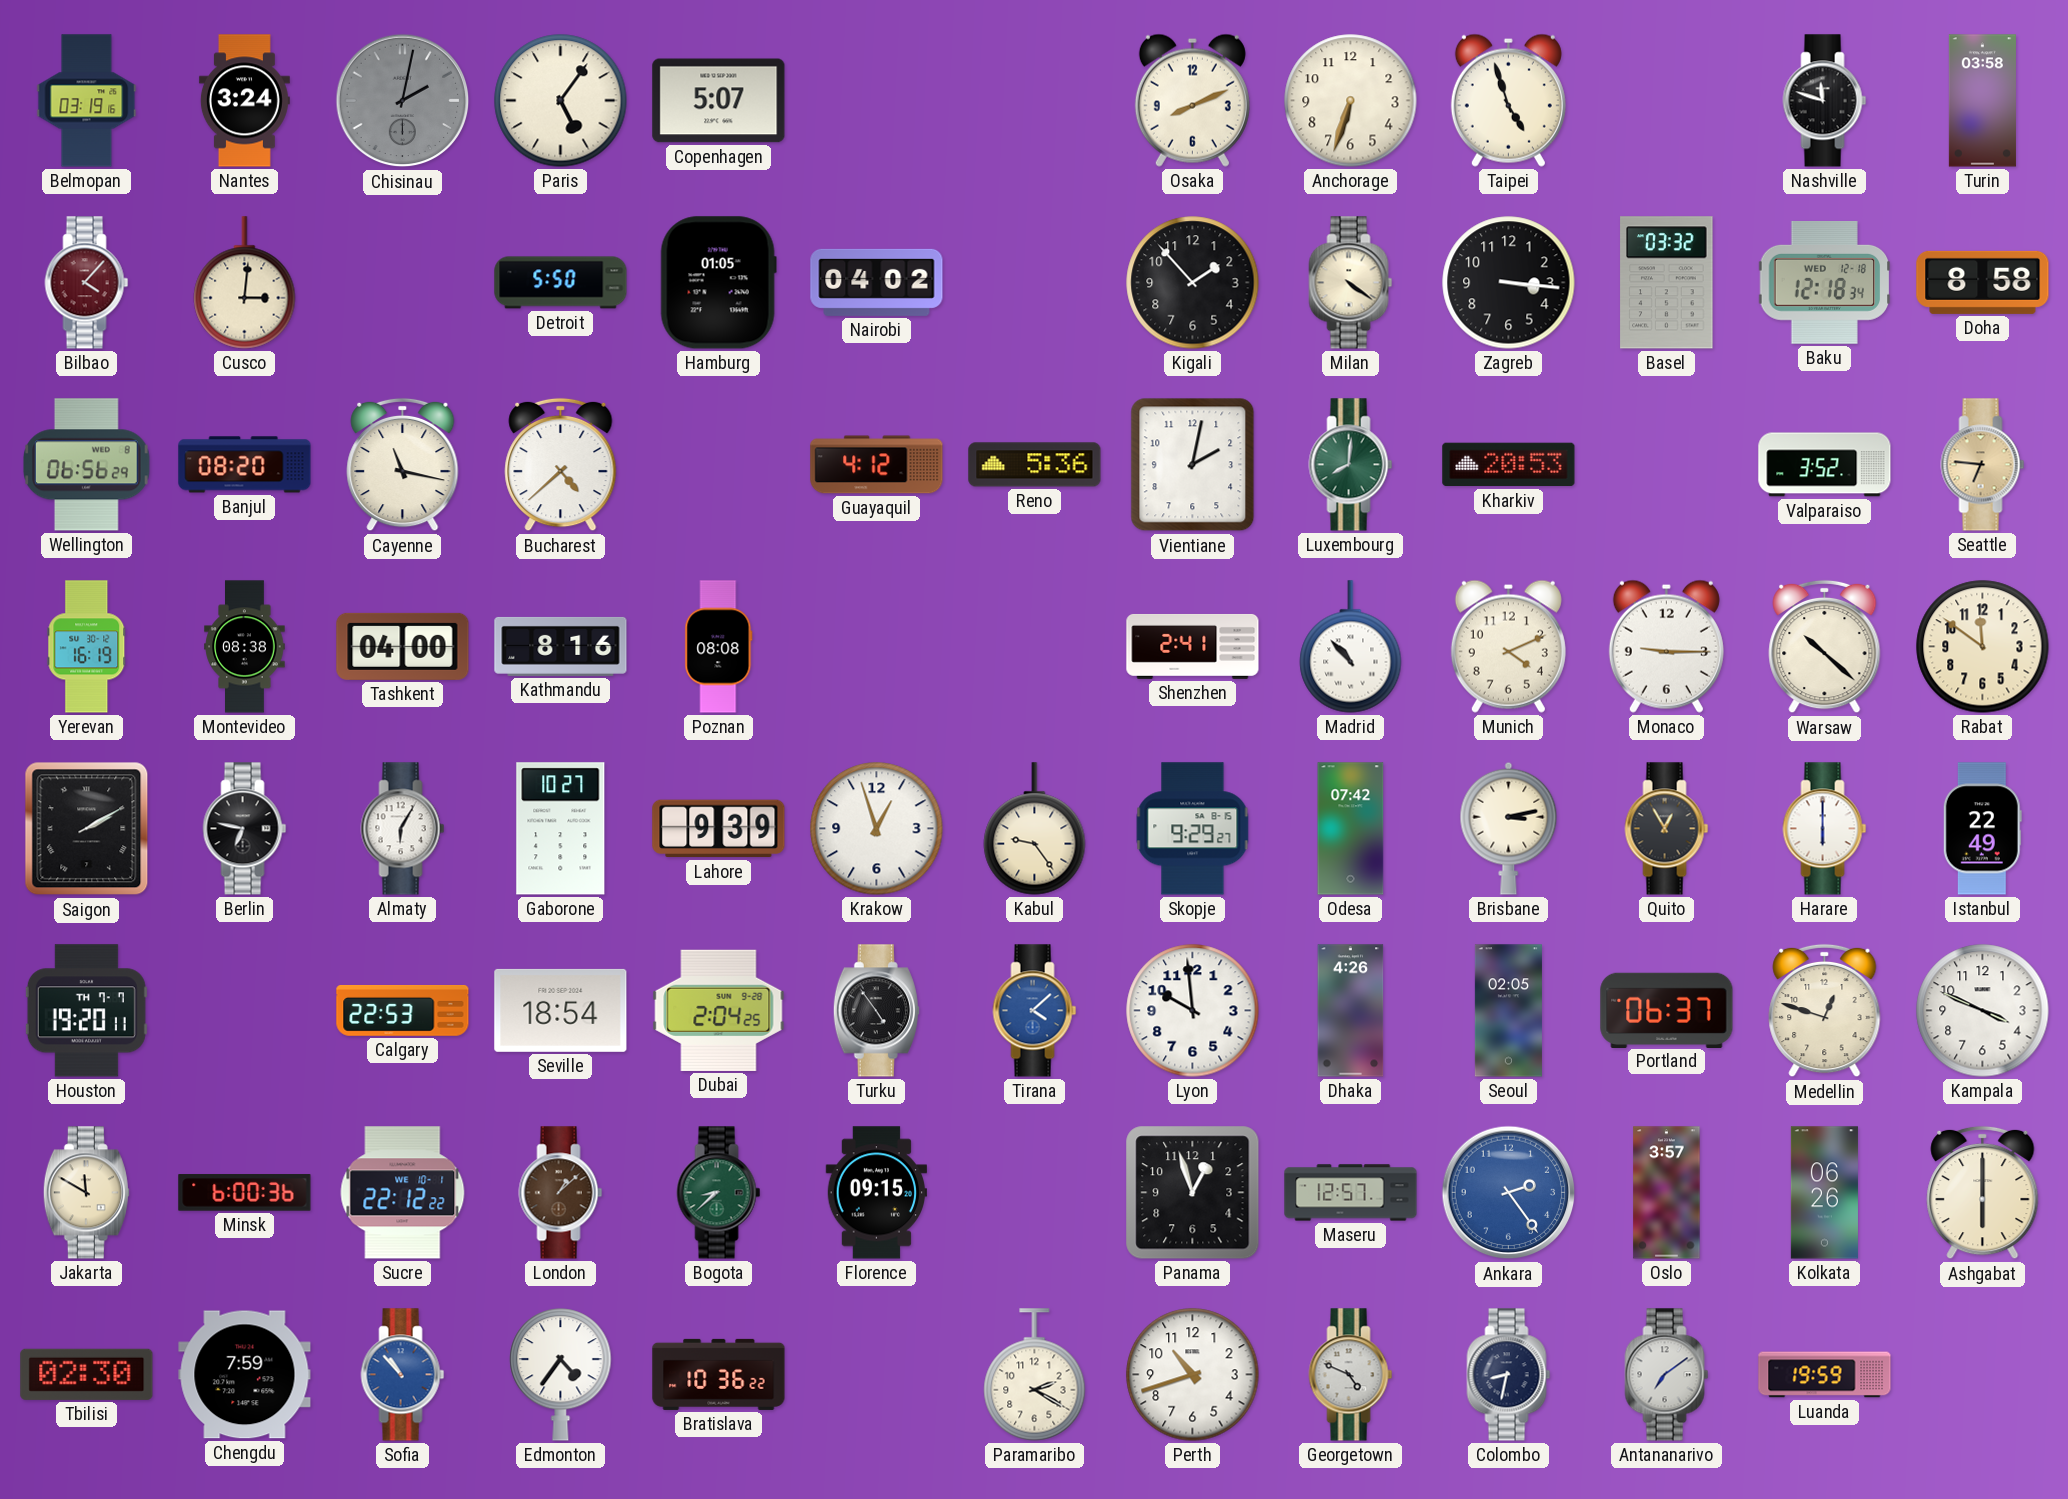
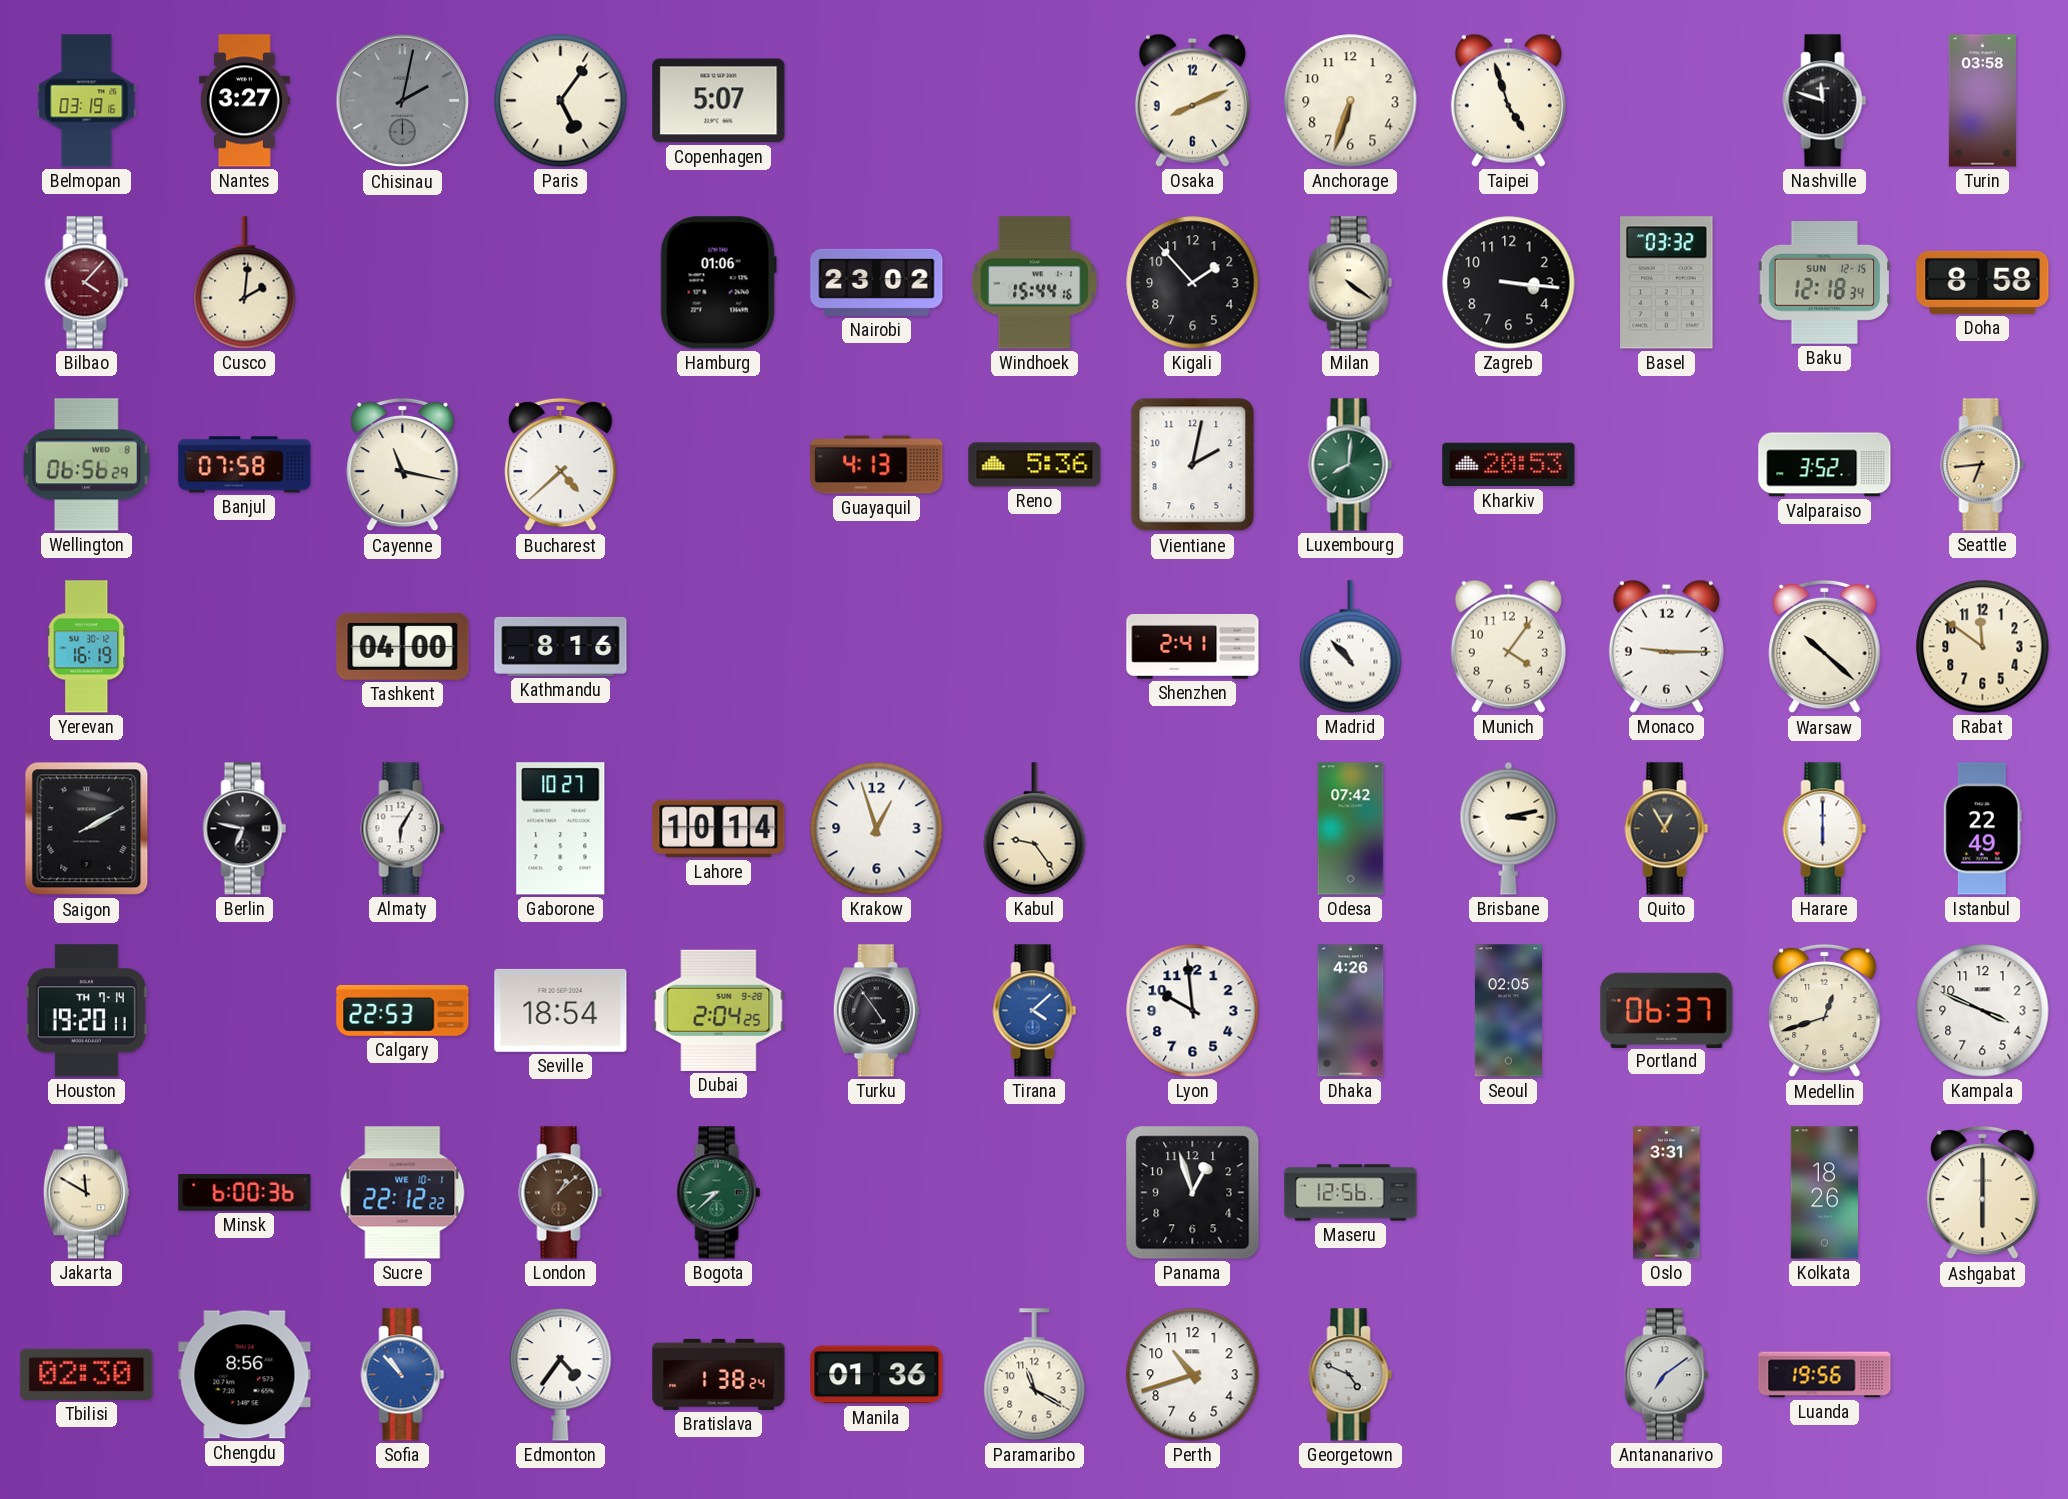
Nantes: 3:24 -> 3:27
Cusco: 3:01 -> 2:01
Detroit: 5:50 -> none
Hamburg: 01:05 -> 01:06
Nairobi: 04:02 -> 23:02
Windhoek: none -> 15:44
Baku date: WED 12-18 -> SUN 12-15
Banjul: 08:20 -> 07:58
Guayaquil: 4:12 -> 4:13
Seattle: 6:46 -> 6:44
Montevideo: 08:38 -> none
Poznan: 08:08 -> none
Munich: 4:11 -> 4:06
Lahore: 9:39 -> 10:14
Skopje: 9:29 -> none
Houston date: TH 7-7 -> TH 7-14
Medellin: 12:48 -> 12:42
Florence: 09:15 -> none
Maseru: 12:57 -> 12:56
Ankara: 2:24 -> none
Oslo: 3:57 -> 3:31
Kolkata: 06:26 -> 18:26
Chengdu: 7:59 -> 8:56
Bratislava: 10:36 -> 1:38
Manila: none -> 01:36
Paramaribo: 2:20 -> 11:20
Colombo: 8:32 -> none
Luanda: 19:59 -> 19:56
